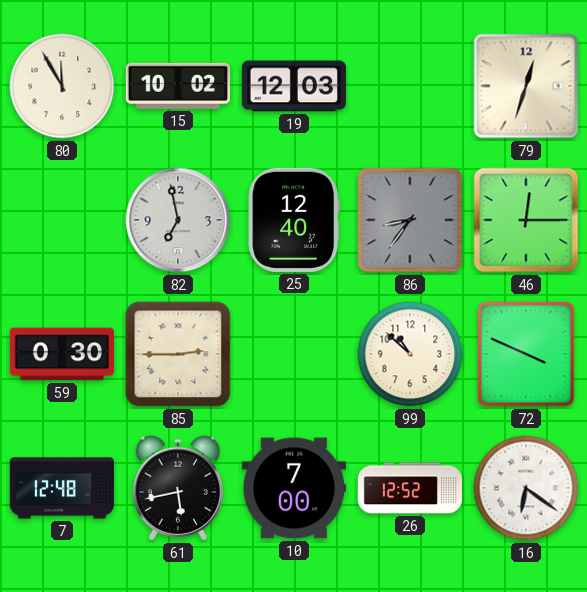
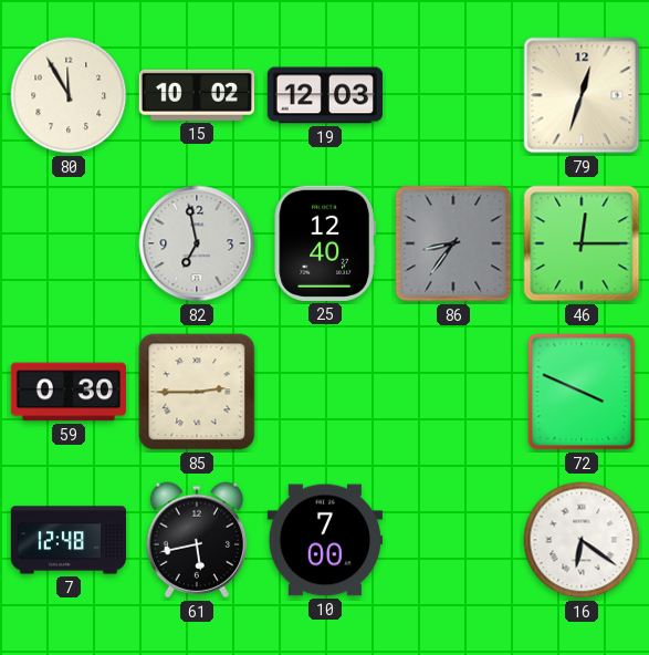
99: 10:52 -> none
26: 12:52 -> none
